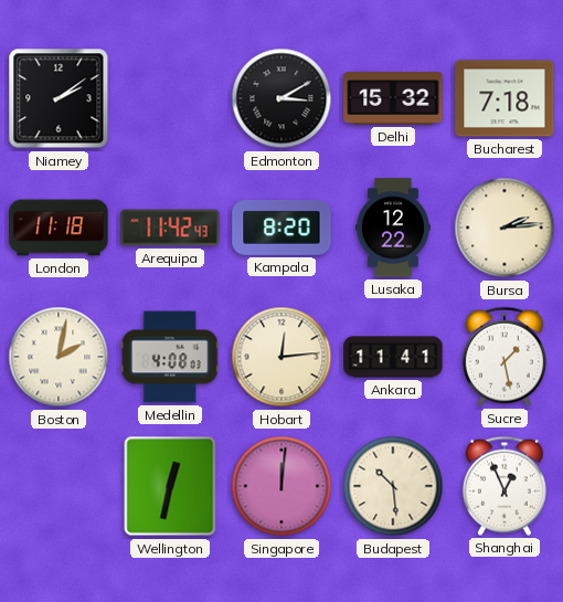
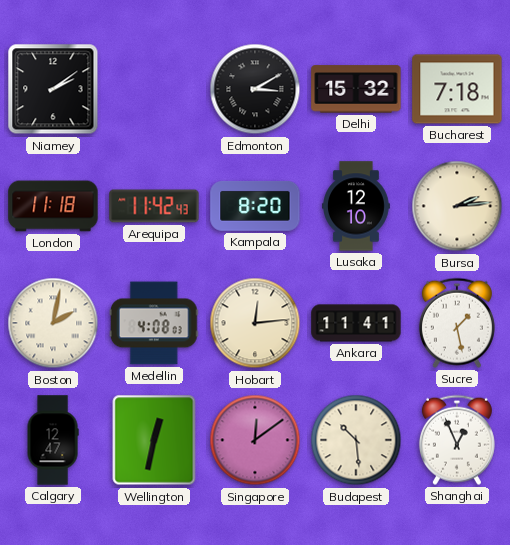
Lusaka: 12:22 -> 12:10
Calgary: none -> 12:47
Singapore: 12:01 -> 12:09
